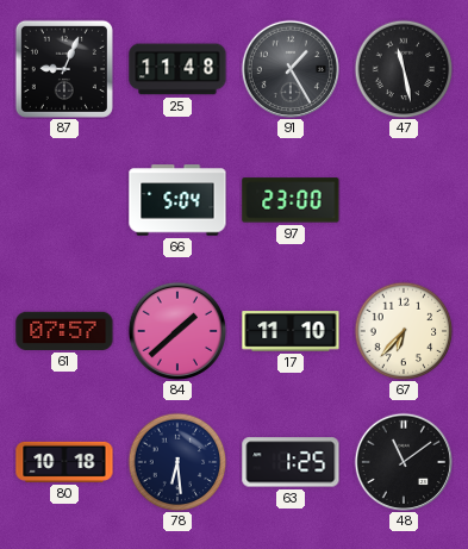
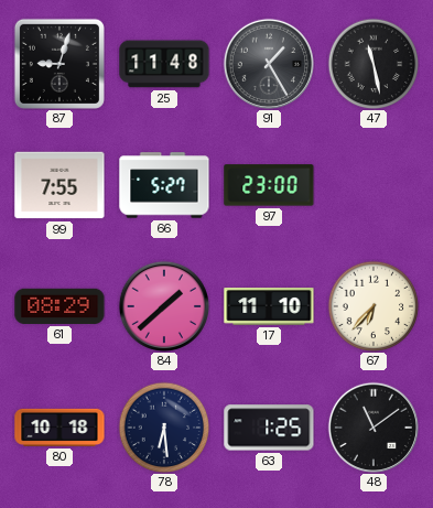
87: 9:04 -> 9:03
99: none -> 7:55
66: 5:04 -> 5:27
61: 07:57 -> 08:29
